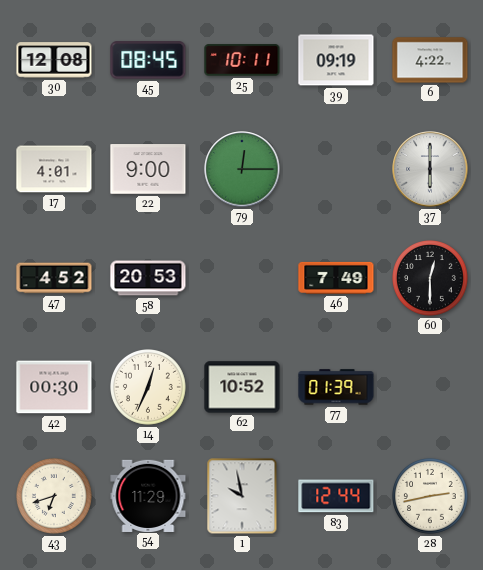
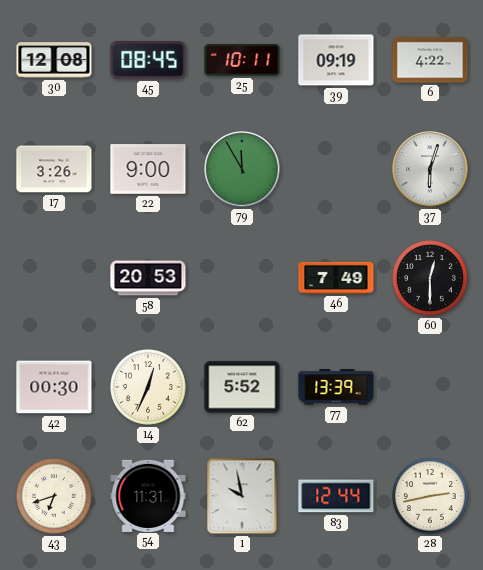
17: 4:01 -> 3:26
79: 12:15 -> 11:55
37: 6:00 -> 6:03
47: 4:52 -> none
62: 10:52 -> 5:52
77: 01:39 -> 13:39
54: 11:29 -> 11:31
